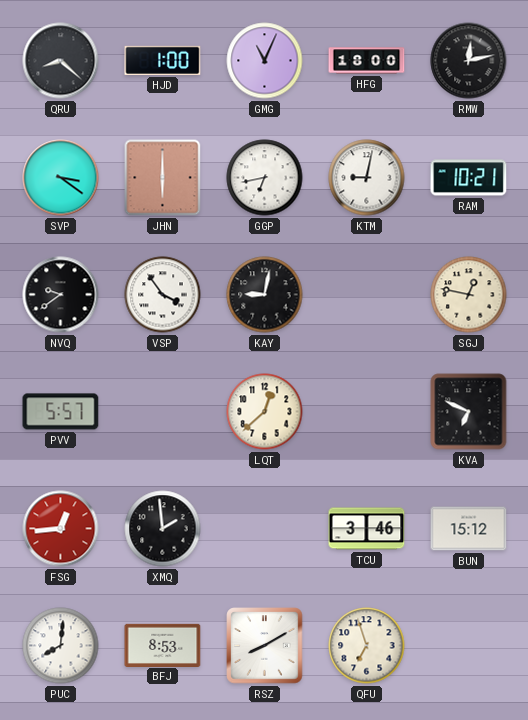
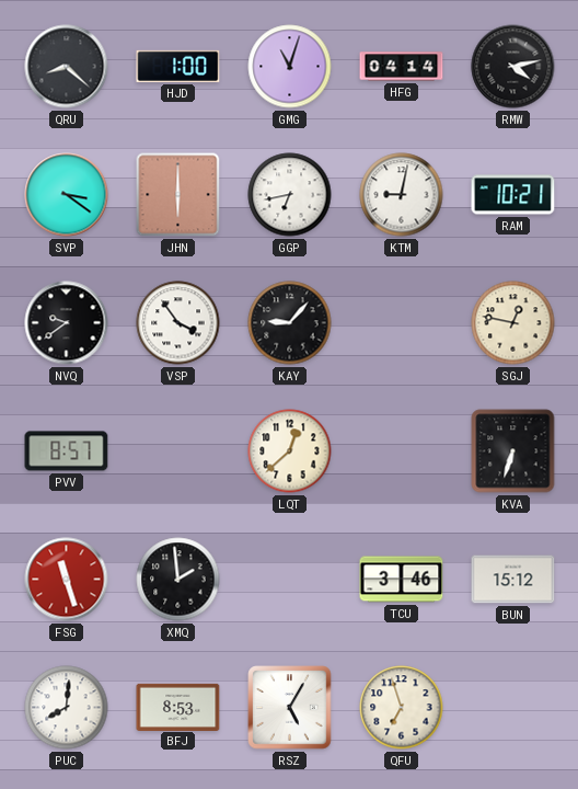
GMG: 11:04 -> 11:03
HFG: 18:00 -> 04:14
RMW: 12:13 -> 4:13
KAY: 9:02 -> 9:07
PVV: 5:57 -> 8:57
KVA: 6:49 -> 6:33
FSG: 12:44 -> 11:27
RSZ: 8:10 -> 5:05
